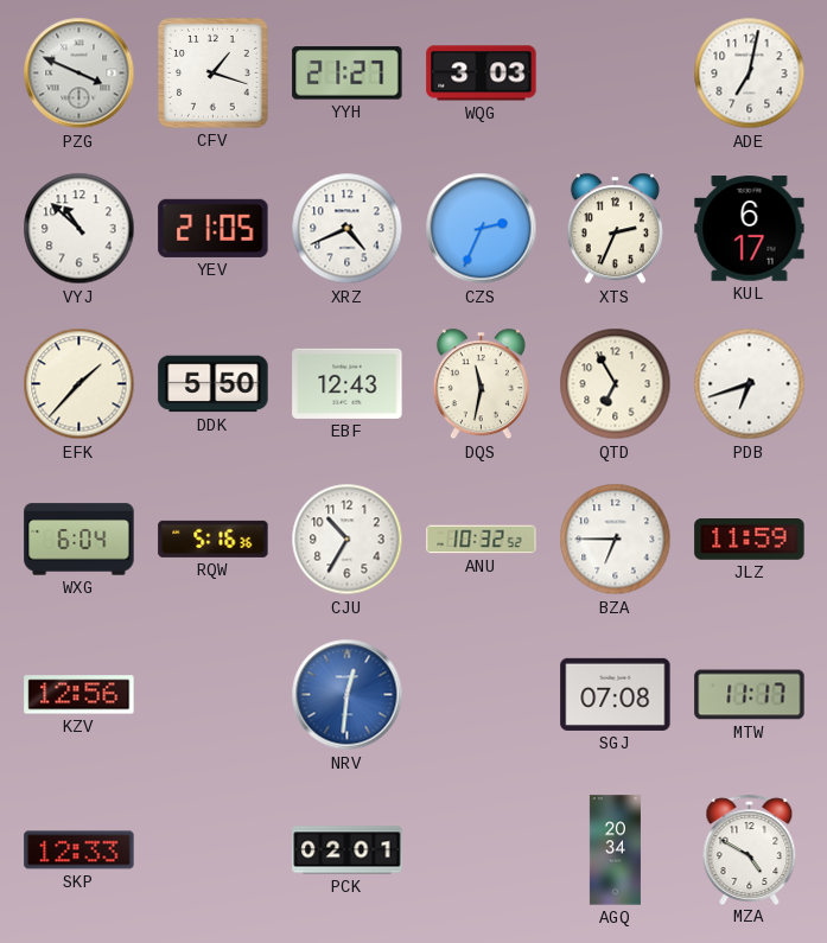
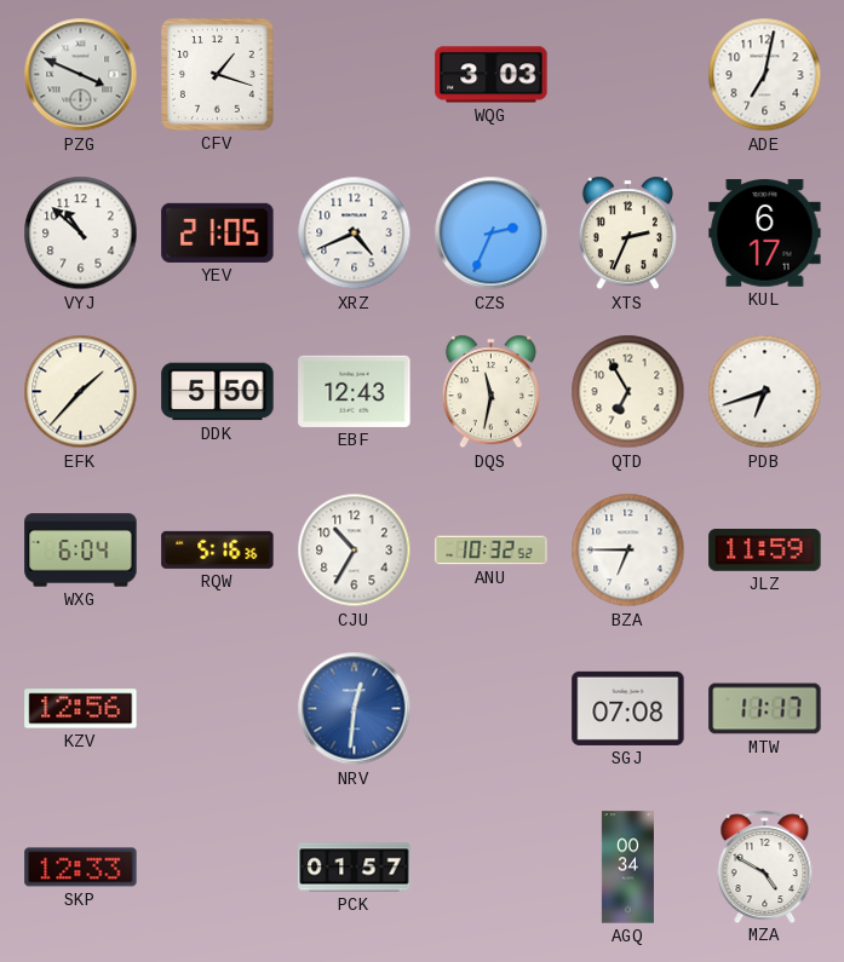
YYH: 21:27 -> none
PCK: 02:01 -> 01:57
AGQ: 20:34 -> 00:34
